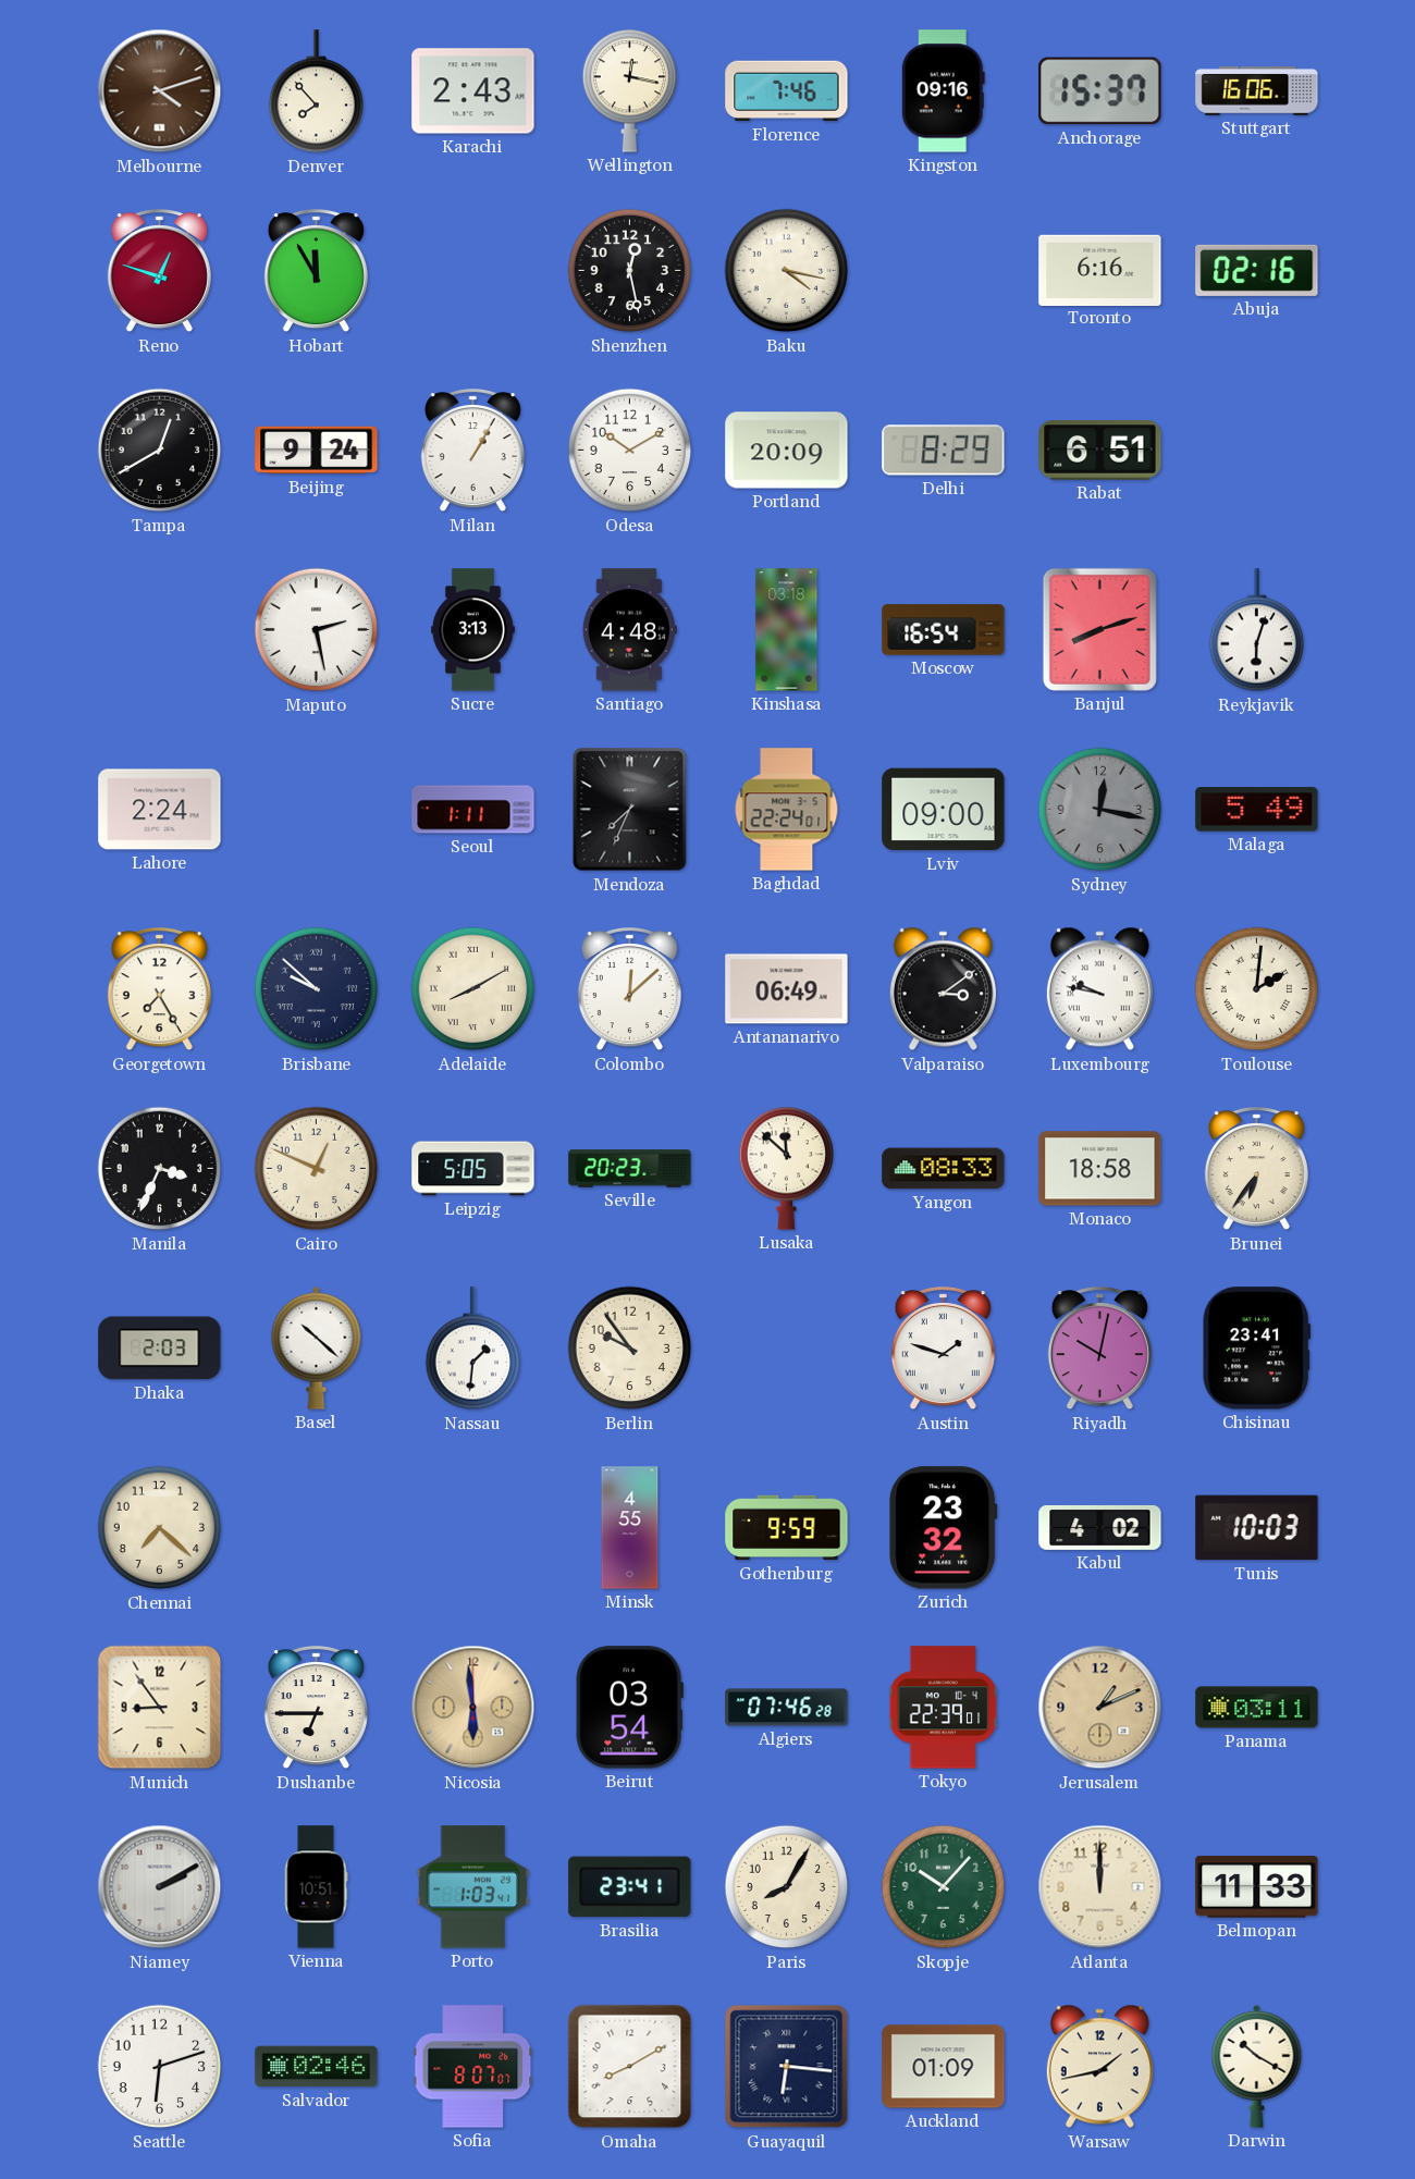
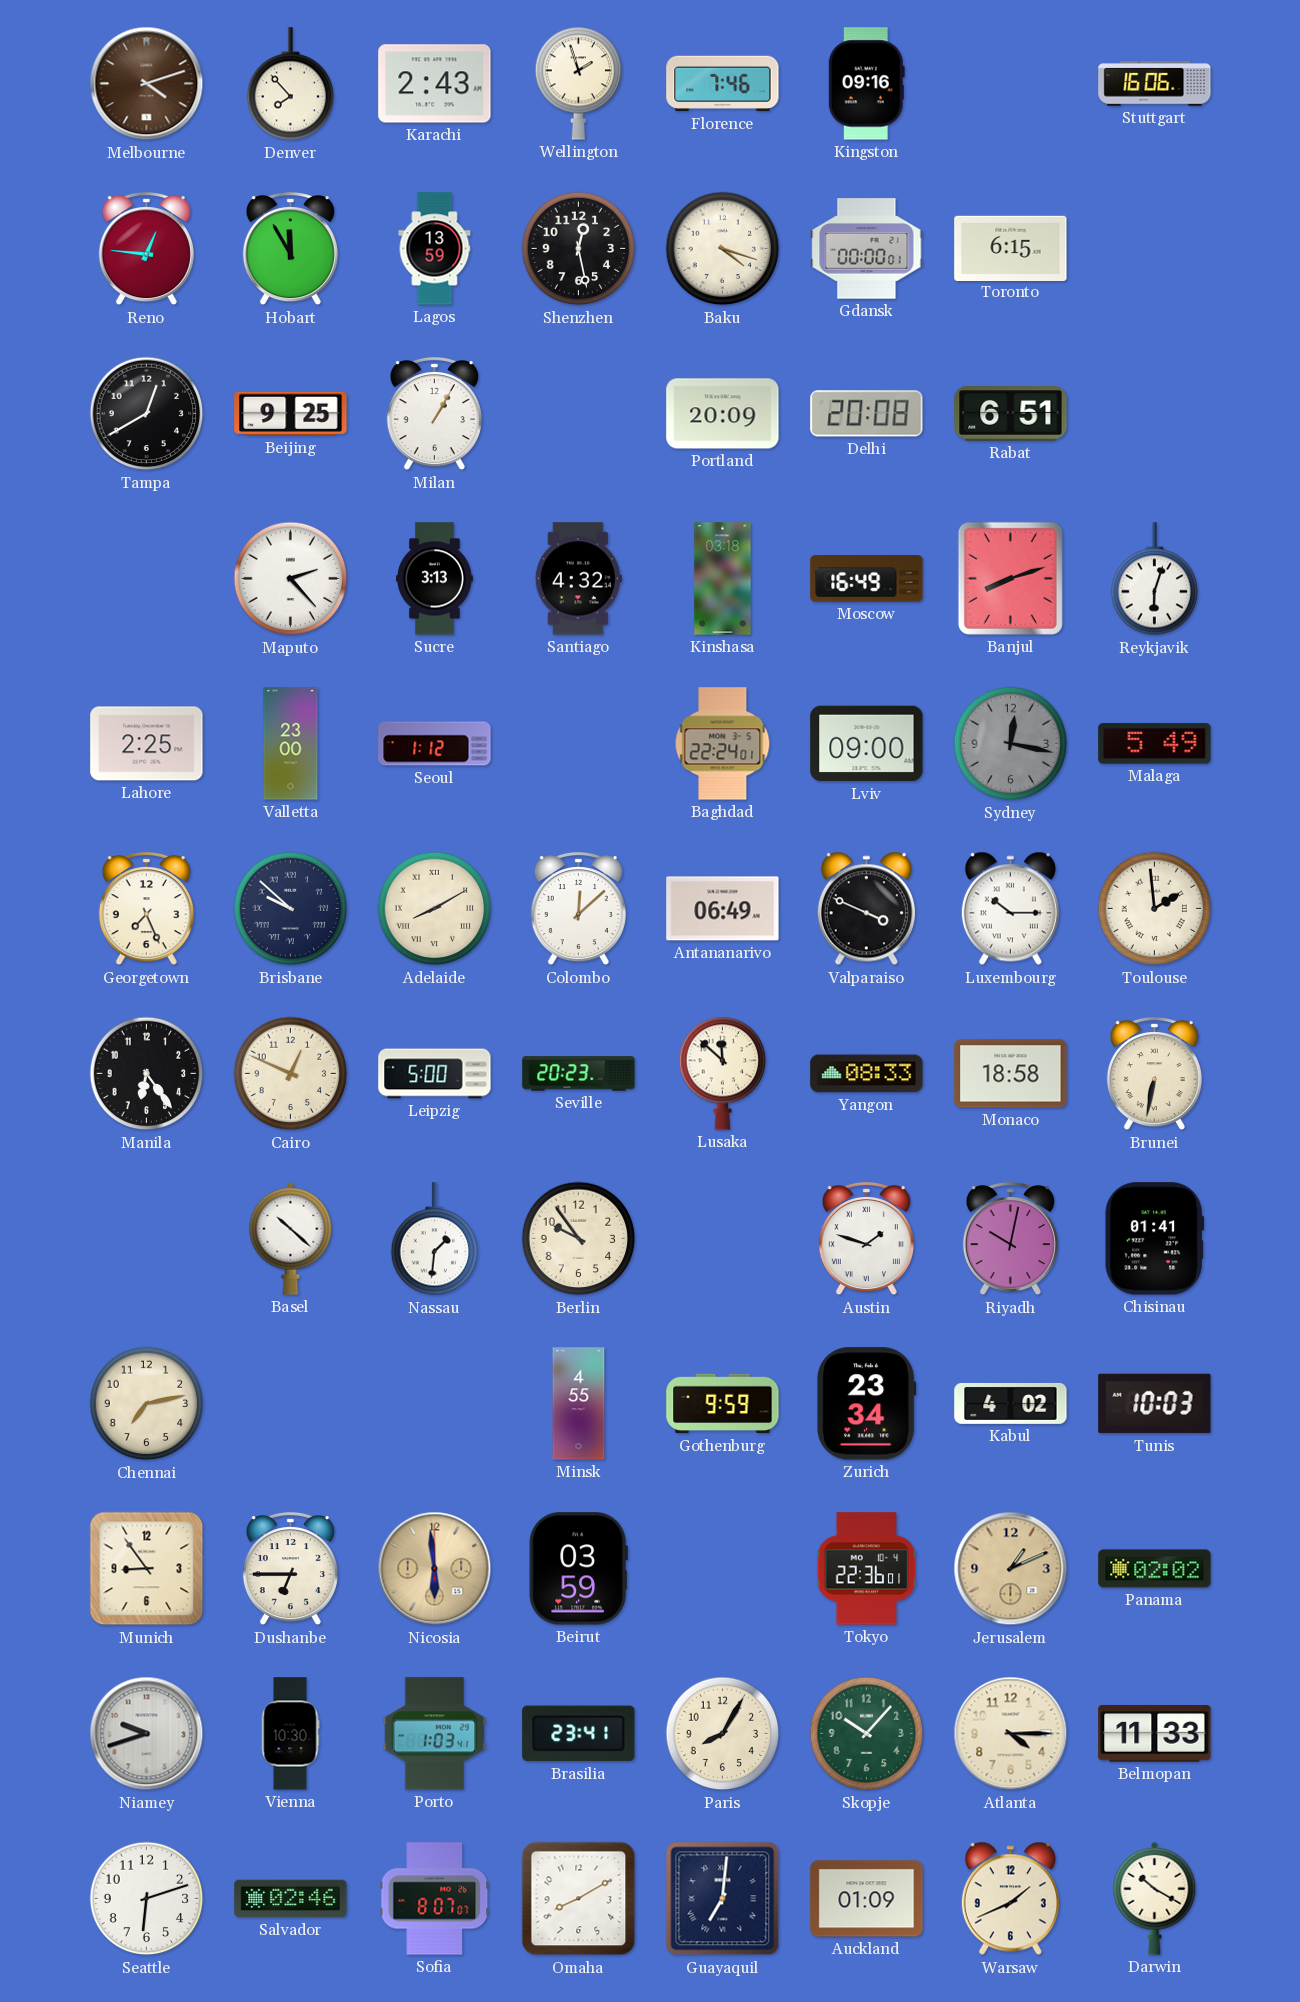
Wellington: 12:17 -> 1:57
Anchorage: 15:37 -> none
Reno: 12:48 -> 12:46
Lagos: none -> 13:59
Baku: 4:17 -> 4:18
Gdansk: none -> 00:00
Toronto: 6:16 -> 6:15
Abuja: 02:16 -> none
Beijing: 9:24 -> 9:25
Odesa: 10:10 -> none
Delhi: 8:29 -> 20:08
Maputo: 2:28 -> 2:23
Santiago: 4:48 -> 4:32
Moscow: 16:54 -> 16:49
Lahore: 2:24 -> 2:25
Valletta: none -> 23:00
Seoul: 1:11 -> 1:12
Mendoza: 7:34 -> none
Georgetown: 7:25 -> 7:26
Valparaiso: 3:09 -> 3:49
Luxembourg: 9:47 -> 10:15
Toulouse: 2:01 -> 1:59
Manila: 3:34 -> 6:24
Leipzig: 5:05 -> 5:00
Brunei: 6:36 -> 6:32
Dhaka: 2:03 -> none
Chisinau: 23:41 -> 01:41
Chennai: 7:22 -> 7:13
Zurich: 23:32 -> 23:34
Beirut: 03:54 -> 03:59
Algiers: 07:46 -> none
Tokyo: 22:39 -> 22:36
Panama: 03:11 -> 02:02
Niamey: 2:10 -> 9:42
Vienna: 10:51 -> 10:30
Atlanta: 12:00 -> 4:15
Guayaquil: 6:16 -> 7:01
Warsaw: 1:43 -> 1:41
